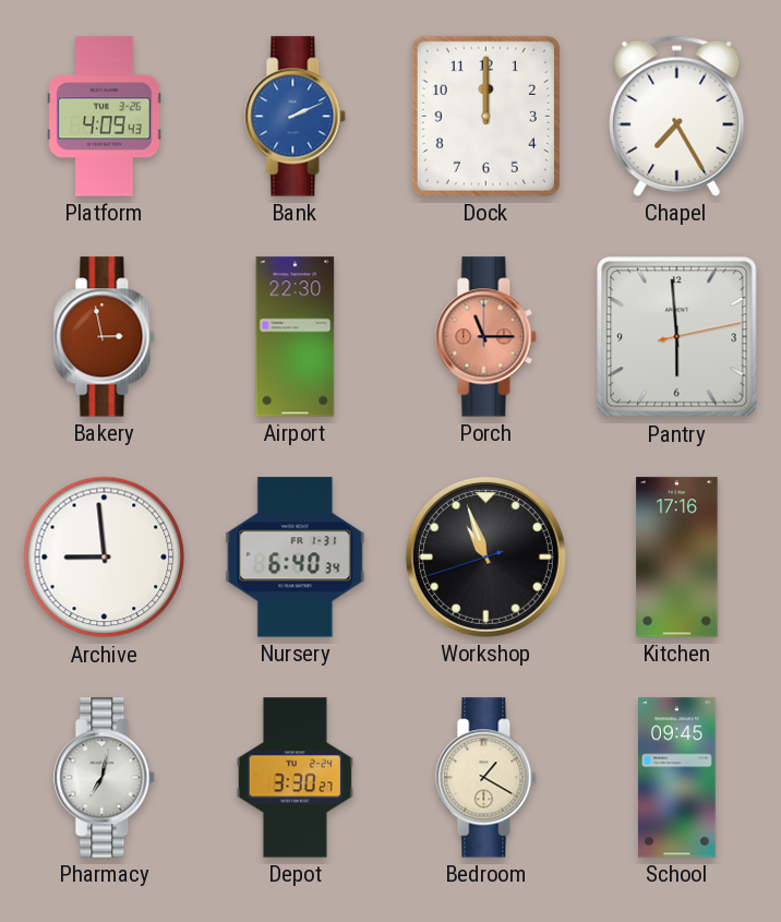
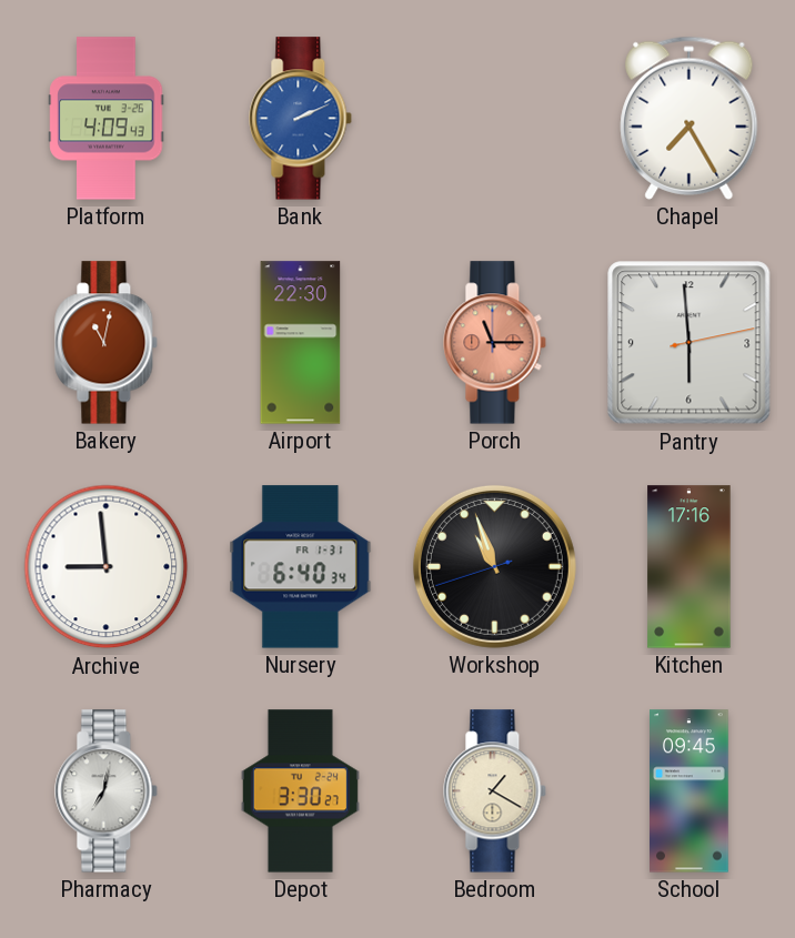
Dock: 12:00 -> none
Bakery: 2:58 -> 11:02
